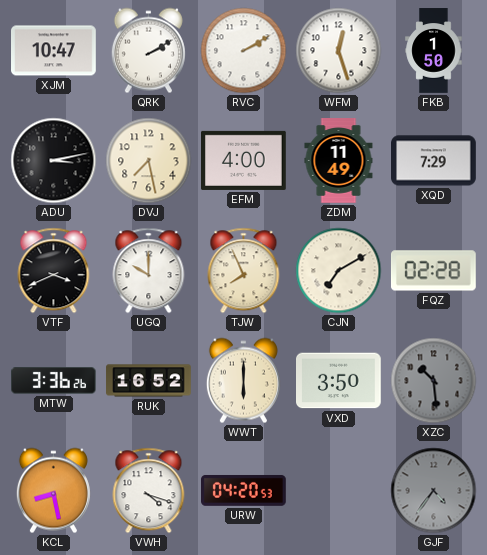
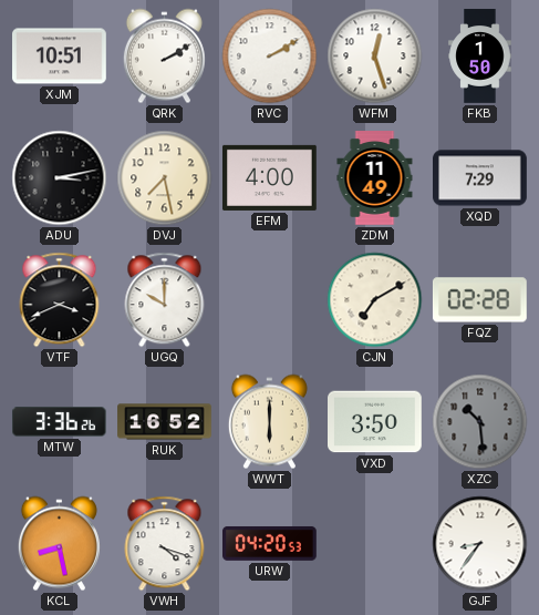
XJM: 10:47 -> 10:51
TJW: 7:56 -> none
GJF: 4:36 -> 8:36
GJF dial: grey -> white
